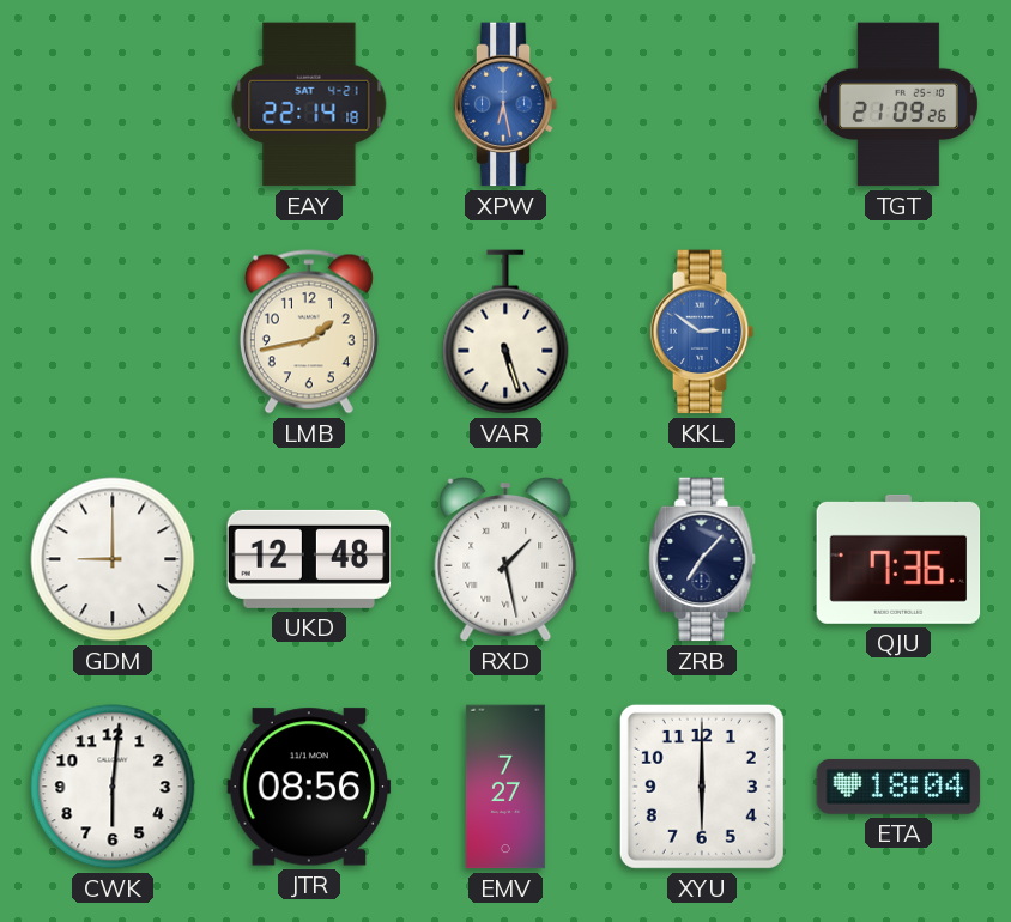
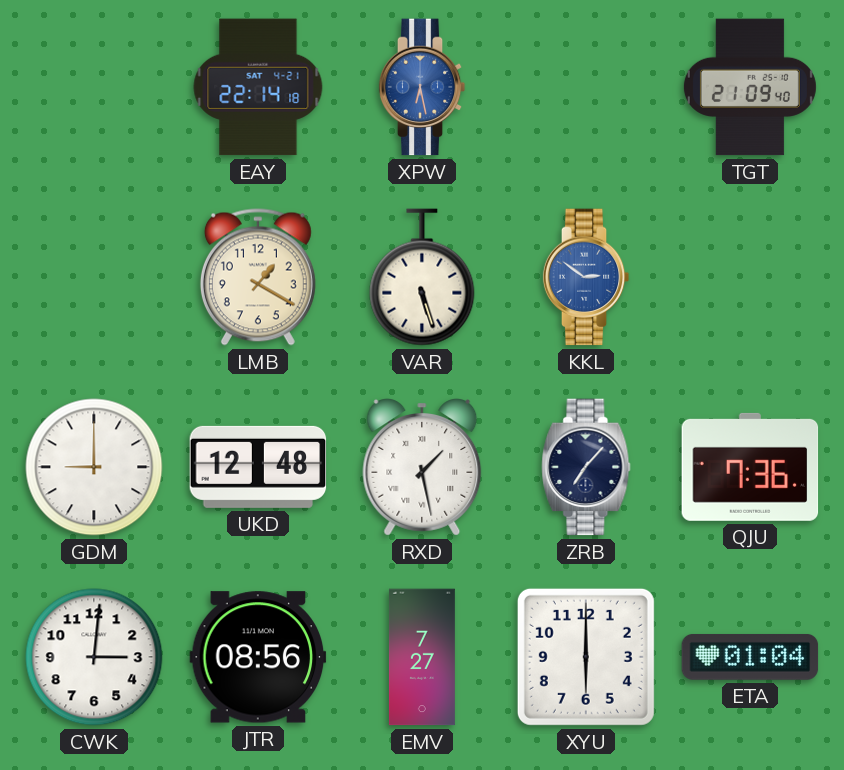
TGT: 21:09:26 -> 21:09:40
LMB: 1:43 -> 1:20
CWK: 6:01 -> 3:01
ETA: 18:04 -> 01:04
